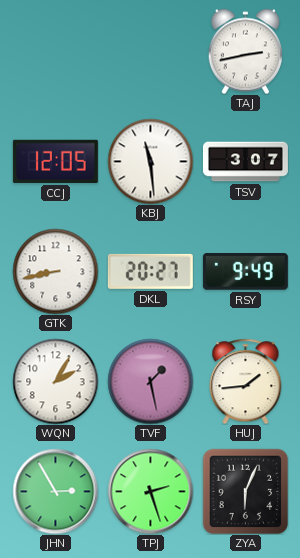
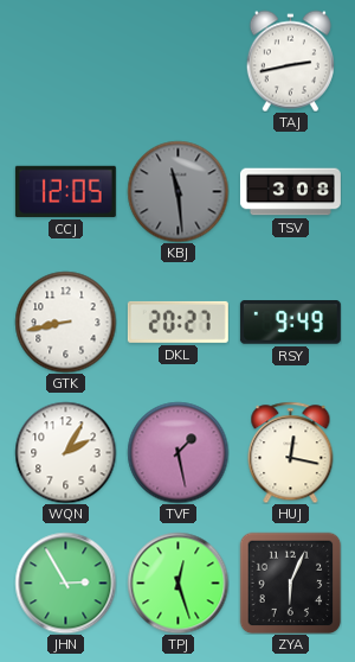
KBJ dial: white -> grey
TSV: 3:07 -> 3:08
HUJ: 1:44 -> 12:17
TPJ: 2:27 -> 12:27
